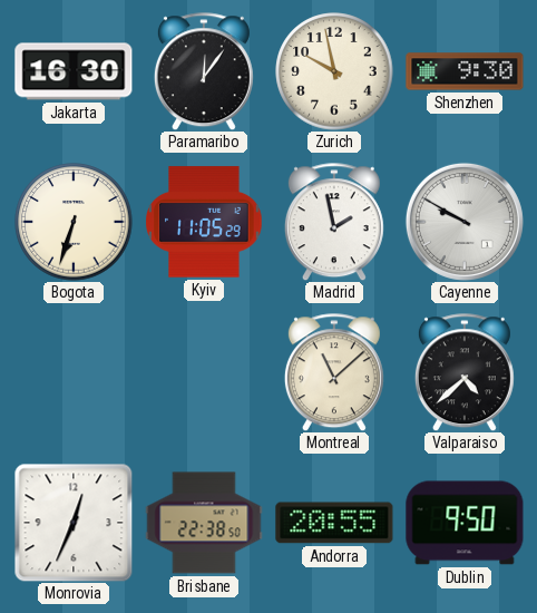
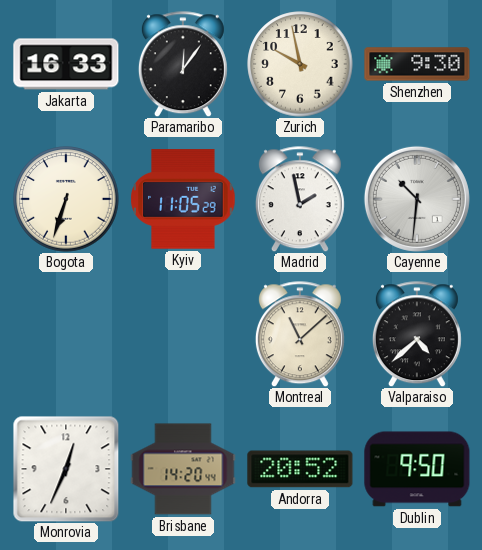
Jakarta: 16:30 -> 16:33
Cayenne: 9:50 -> 10:31
Brisbane: 22:38 -> 14:20
Andorra: 20:55 -> 20:52
